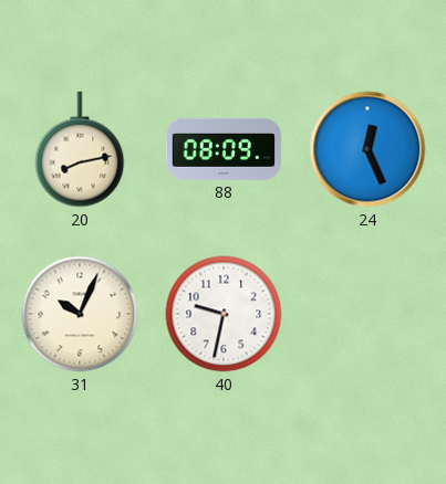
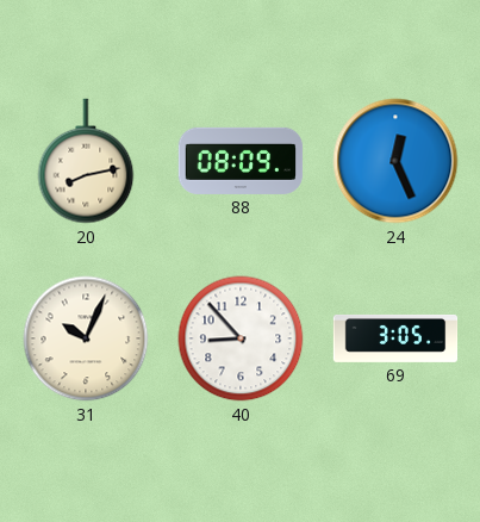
40: 9:32 -> 8:53
69: none -> 3:05
